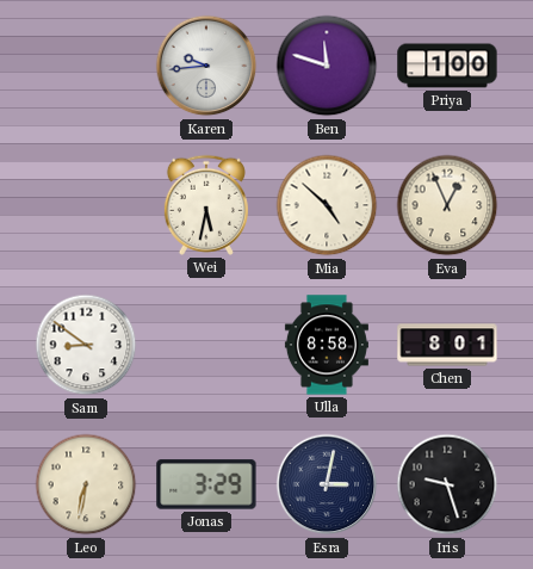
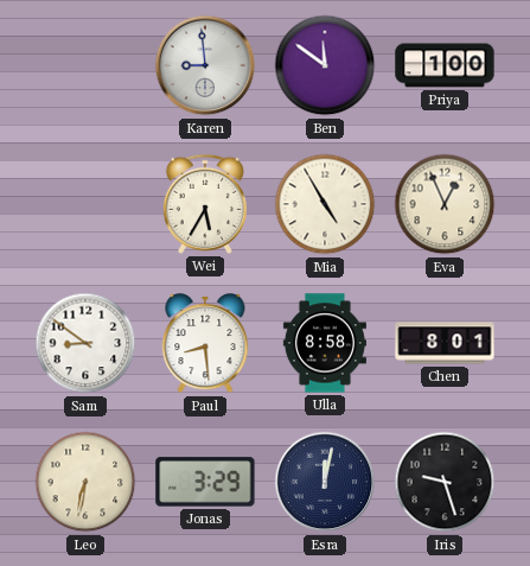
Karen: 9:44 -> 8:59
Ben: 11:48 -> 11:51
Wei: 5:32 -> 5:35
Mia: 4:52 -> 4:55
Paul: none -> 8:29
Esra: 3:02 -> 12:02
